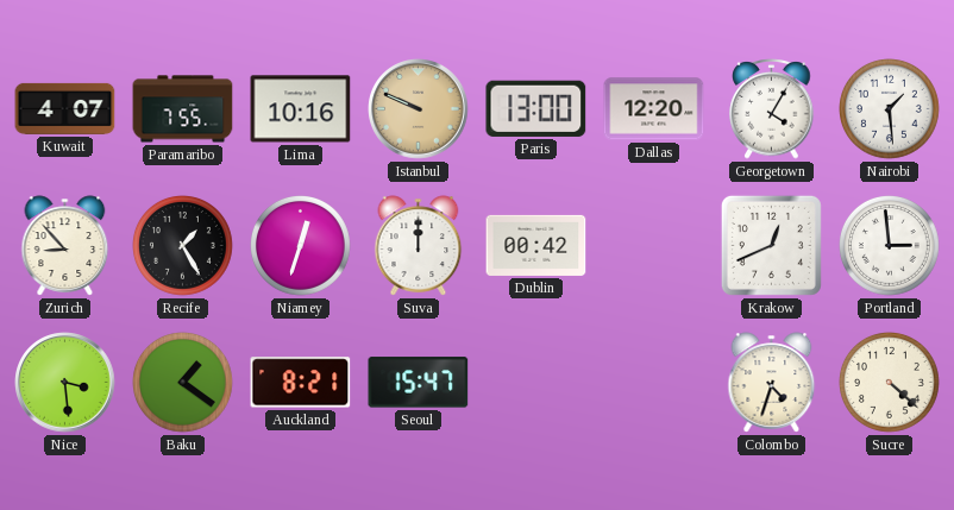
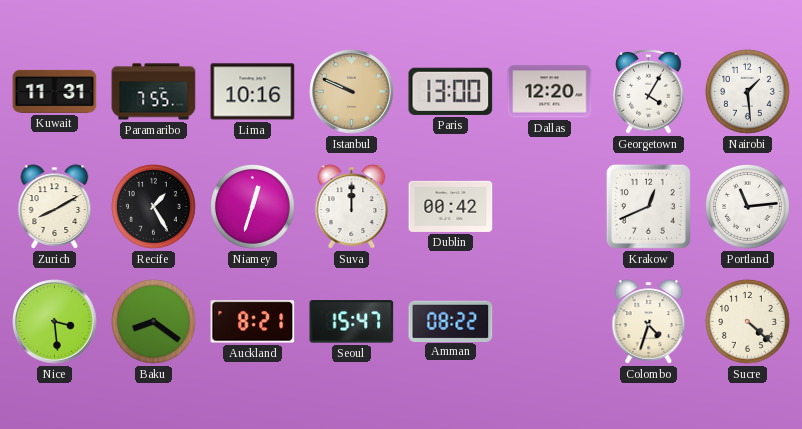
Kuwait: 4:07 -> 11:31
Zurich: 8:53 -> 8:10
Portland: 2:59 -> 11:14
Baku: 1:21 -> 8:21
Amman: none -> 08:22
